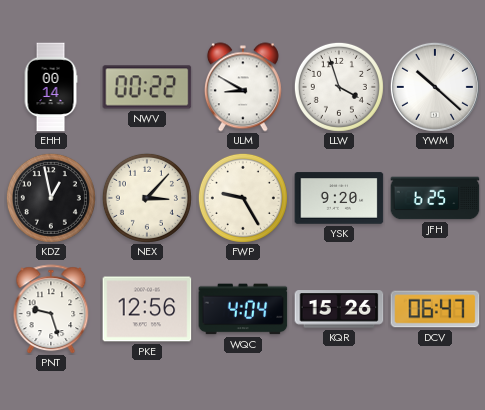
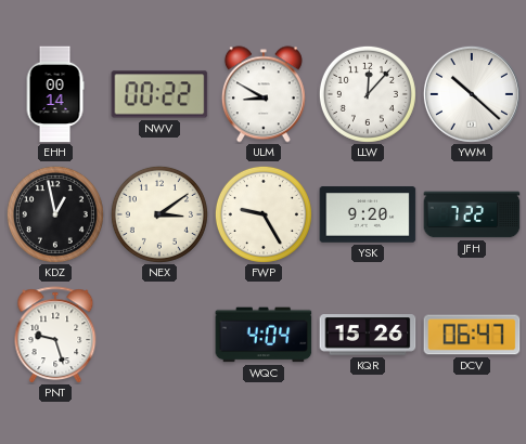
LLW: 3:57 -> 12:07
NEX: 3:07 -> 3:09
JFH: 6:25 -> 7:22
PKE: 12:56 -> none
